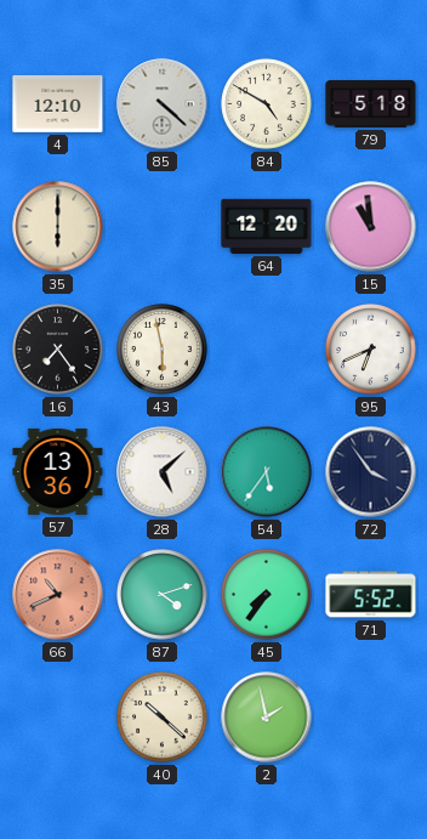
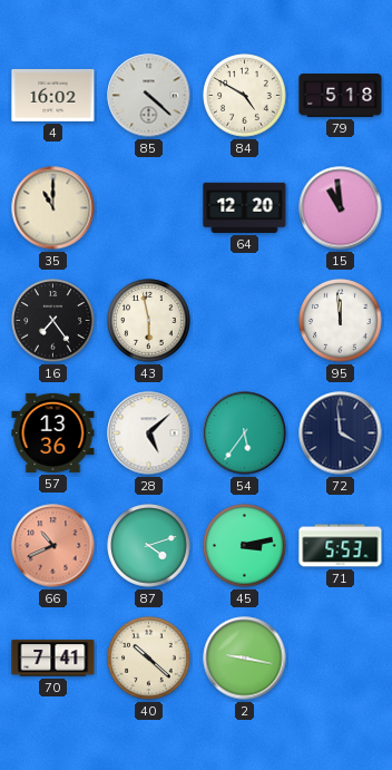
4: 12:10 -> 16:02
35: 6:00 -> 11:00
95: 6:41 -> 11:59
72: 3:54 -> 3:59
45: 7:36 -> 3:13
71: 5:52 -> 5:53
70: none -> 7:41
2: 1:58 -> 9:17
